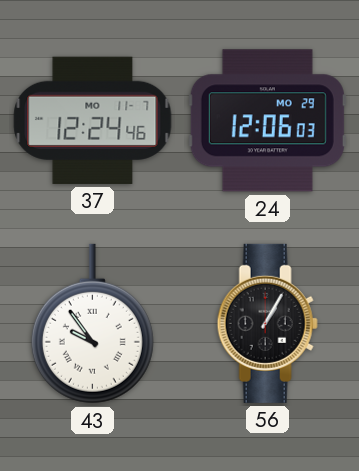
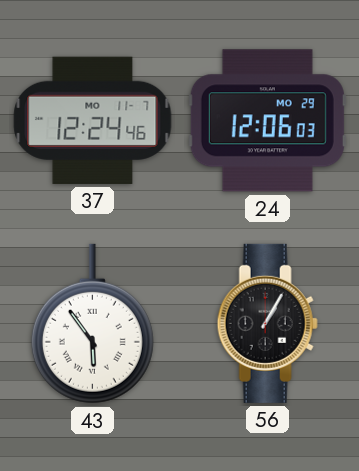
43: 9:54 -> 5:54
